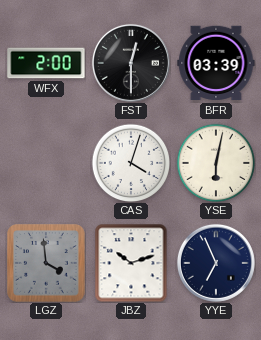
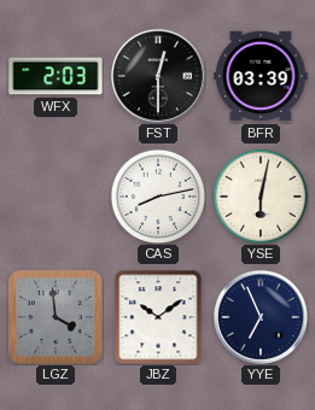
WFX: 2:00 -> 2:03
CAS: 4:03 -> 8:13
JBZ: 10:12 -> 10:09
